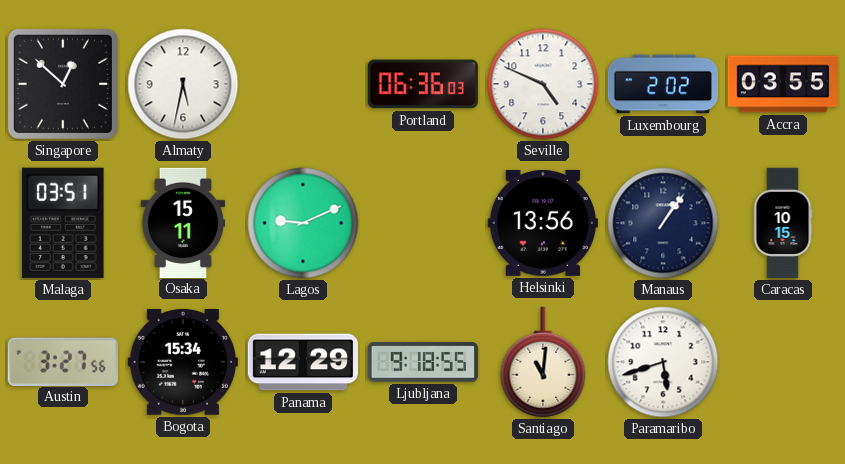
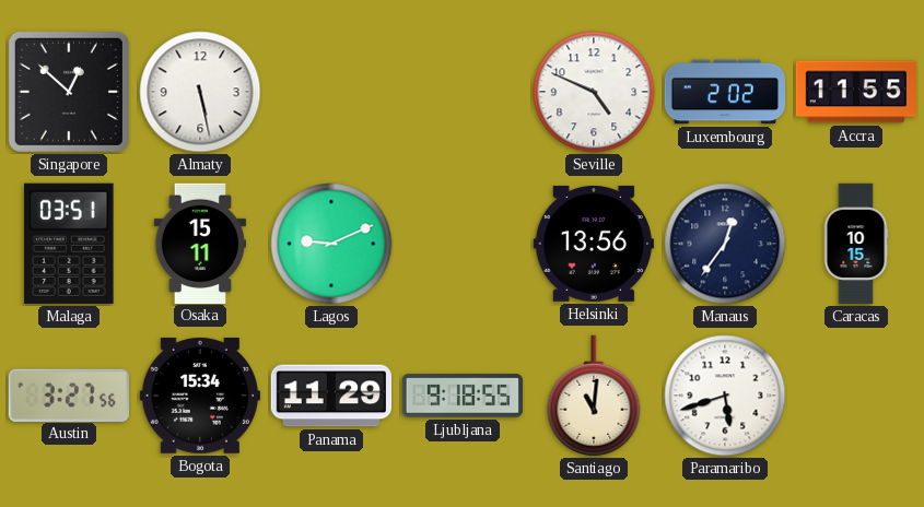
Almaty: 5:32 -> 5:28
Portland: 06:36 -> none
Accra: 03:55 -> 11:55
Manaus: 1:06 -> 12:36
Panama: 12:29 -> 11:29
